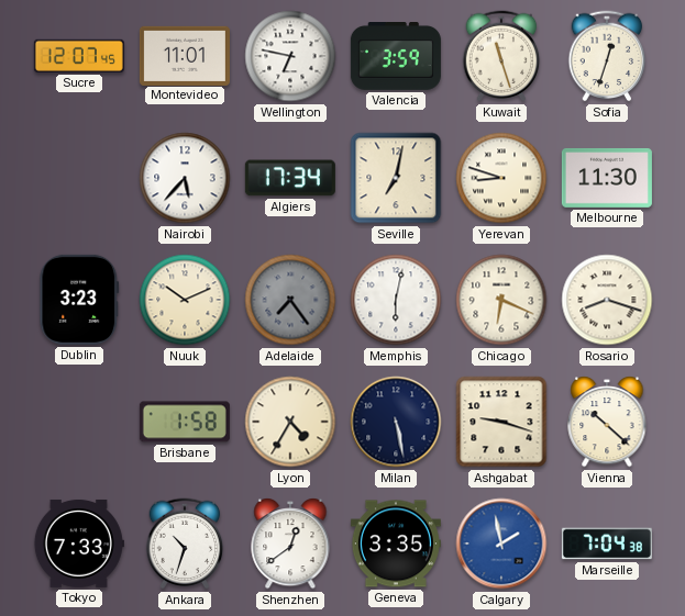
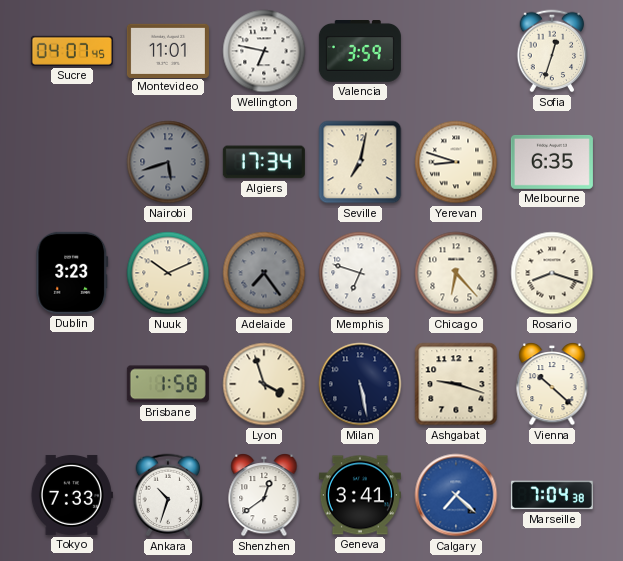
Sucre: 12:07 -> 04:07
Kuwait: 11:27 -> none
Nairobi: 5:37 -> 5:42
Nairobi dial: white -> grey
Melbourne: 11:30 -> 6:35
Memphis: 6:02 -> 6:48
Chicago: 6:19 -> 6:23
Lyon: 4:35 -> 3:57
Geneva: 3:35 -> 3:41
Calgary: 1:58 -> 7:22
